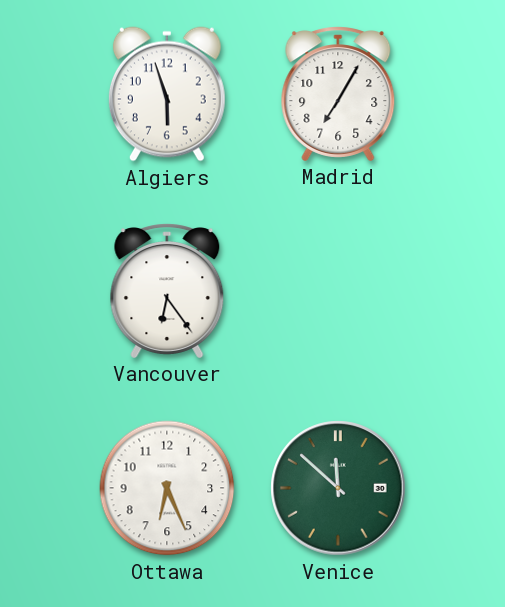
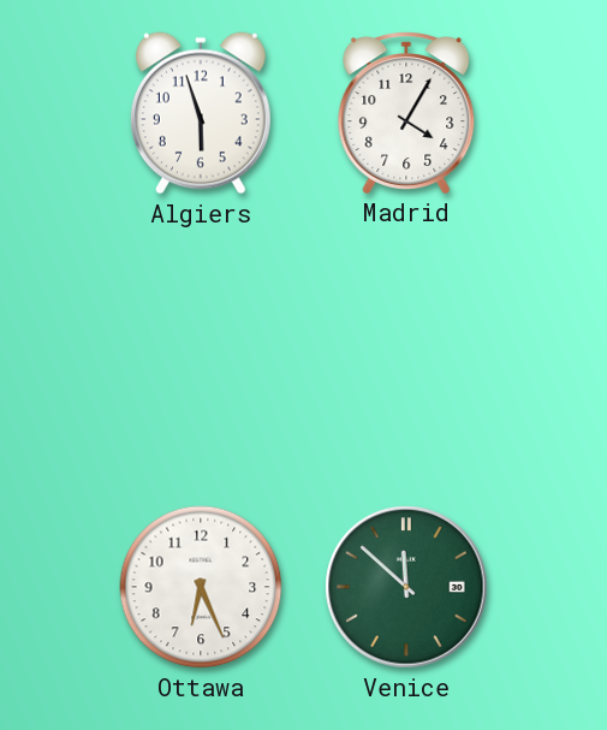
Madrid: 7:05 -> 4:05
Vancouver: 6:24 -> none
